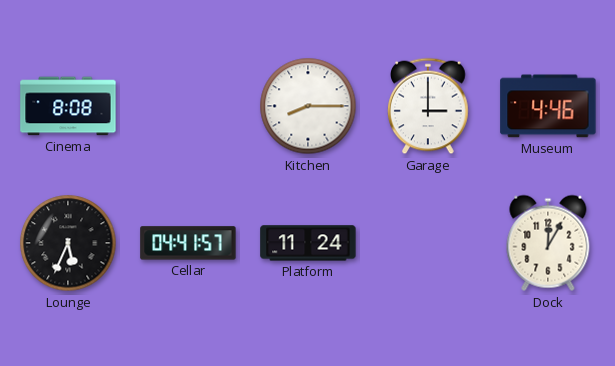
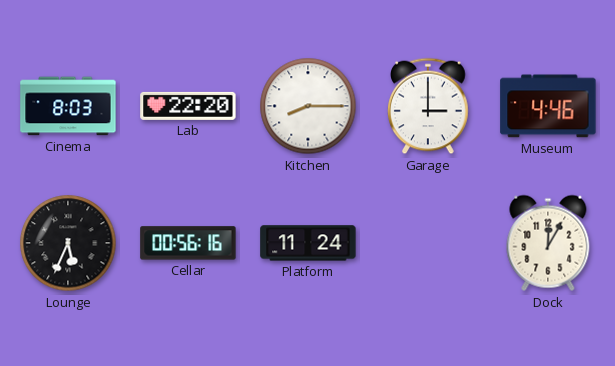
Cinema: 8:08 -> 8:03
Lab: none -> 22:20
Cellar: 04:41 -> 00:56
